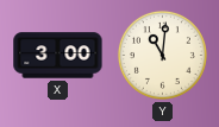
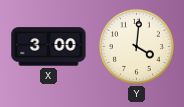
Y: 11:01 -> 4:01
